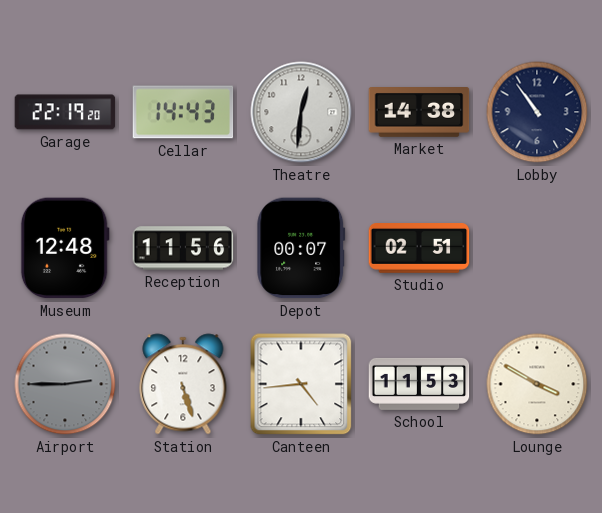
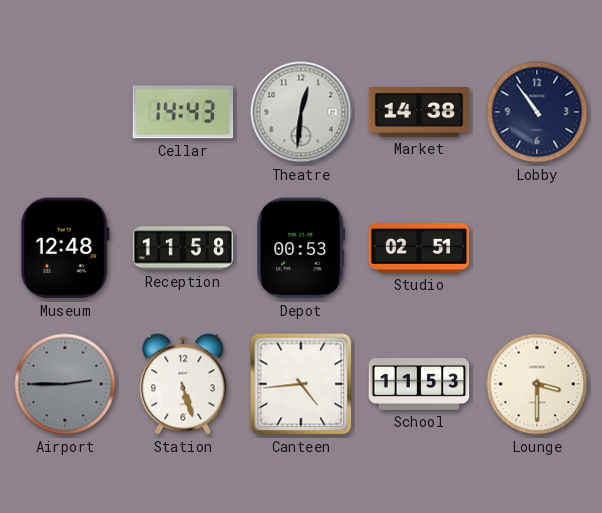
Garage: 22:19 -> none
Reception: 11:56 -> 11:58
Depot: 00:07 -> 00:53
Lounge: 3:50 -> 3:30
